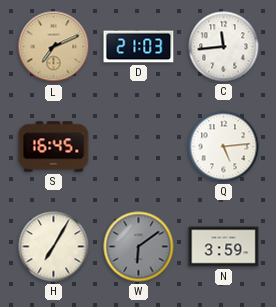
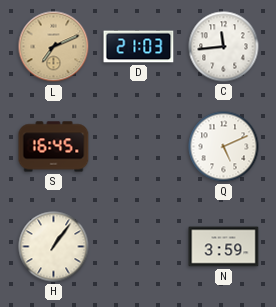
Q: 5:14 -> 5:11
H: 7:05 -> 1:06
W: 6:09 -> none
